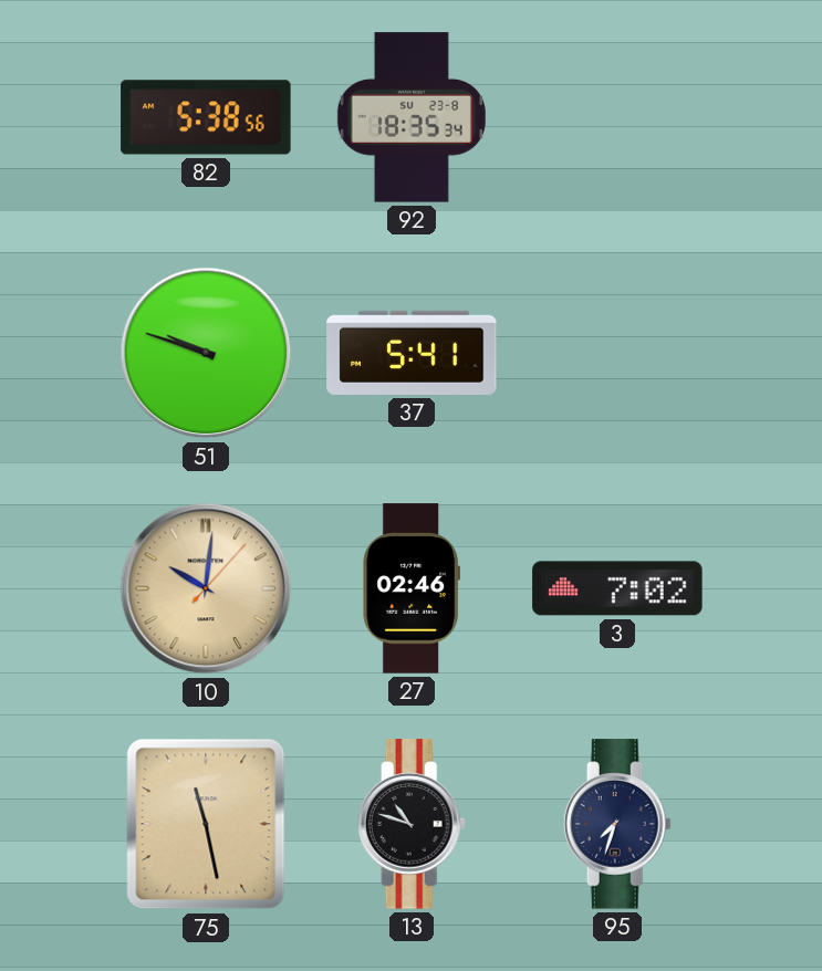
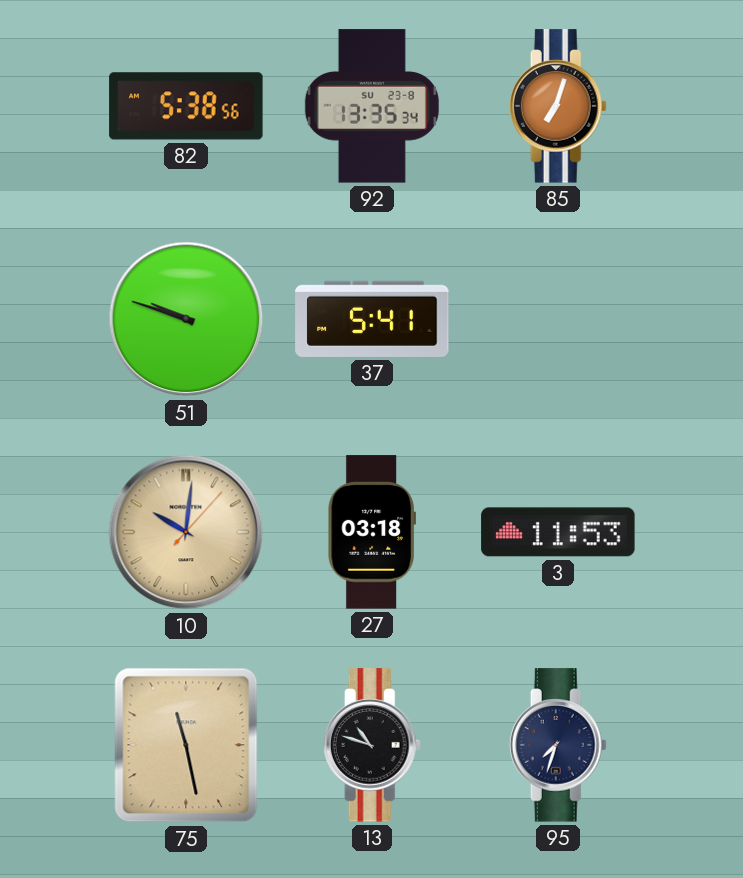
92: 18:35 -> 13:35
85: none -> 7:03
27: 02:46 -> 03:18
3: 7:02 -> 11:53
